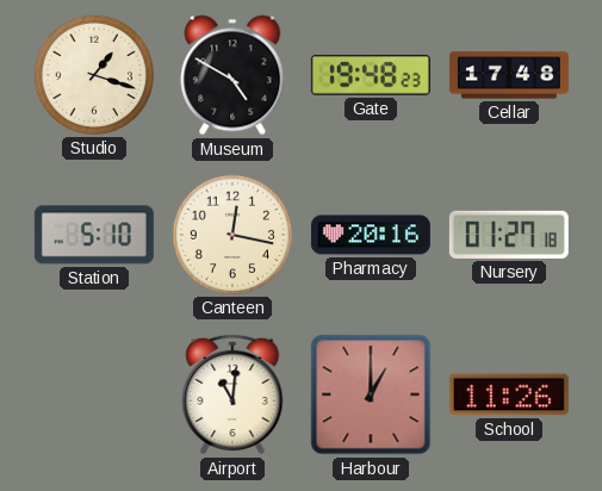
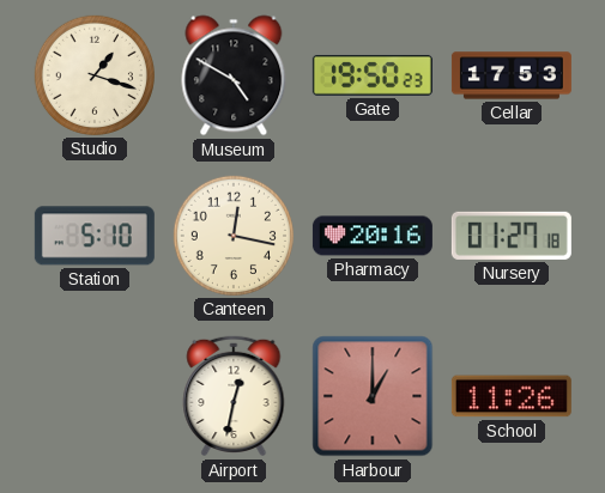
Gate: 19:48 -> 19:50
Cellar: 17:48 -> 17:53
Airport: 11:01 -> 12:32
